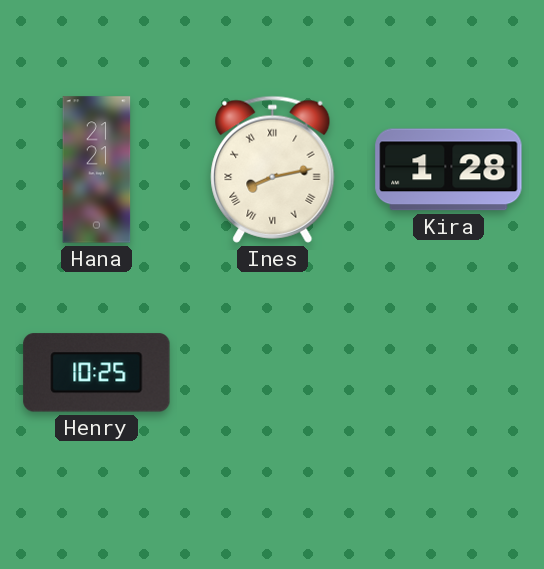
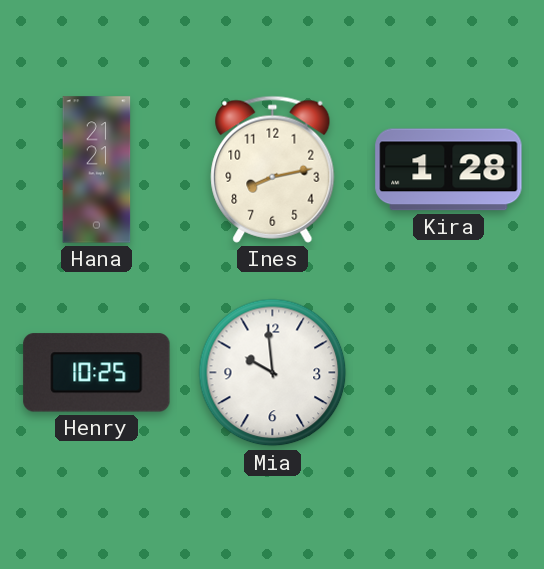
Ines numerals: Roman -> Arabic
Mia: none -> 9:59
